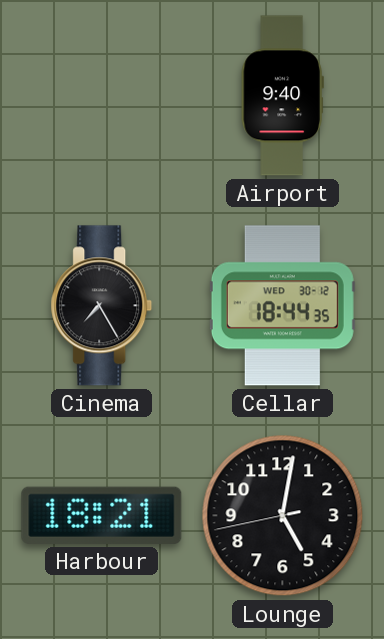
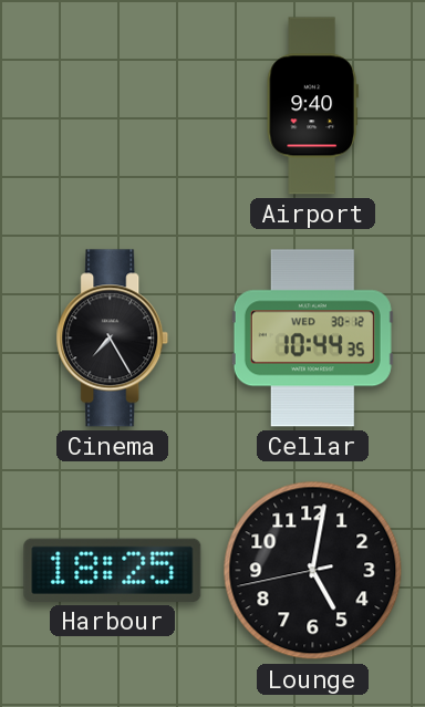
Cellar: 18:44 -> 10:44
Harbour: 18:21 -> 18:25
